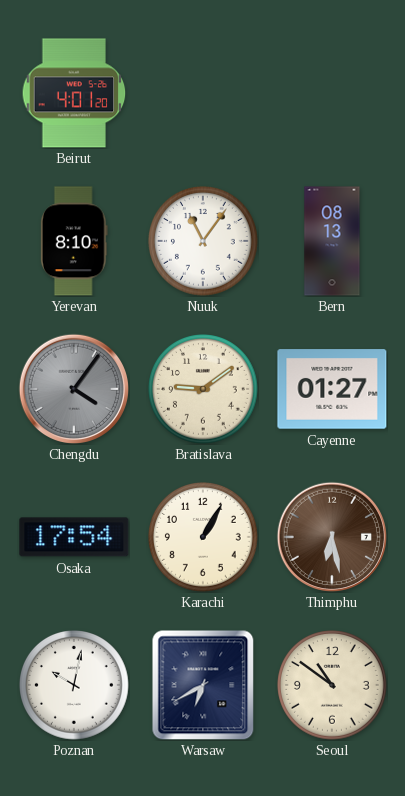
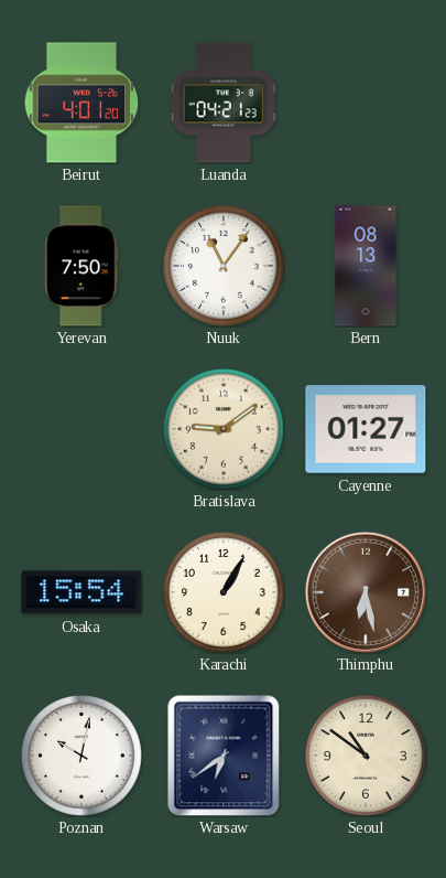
Luanda: none -> 04:21
Yerevan: 8:10 -> 7:50
Chengdu: 4:06 -> none
Osaka: 17:54 -> 15:54
Warsaw: 6:40 -> 6:39
